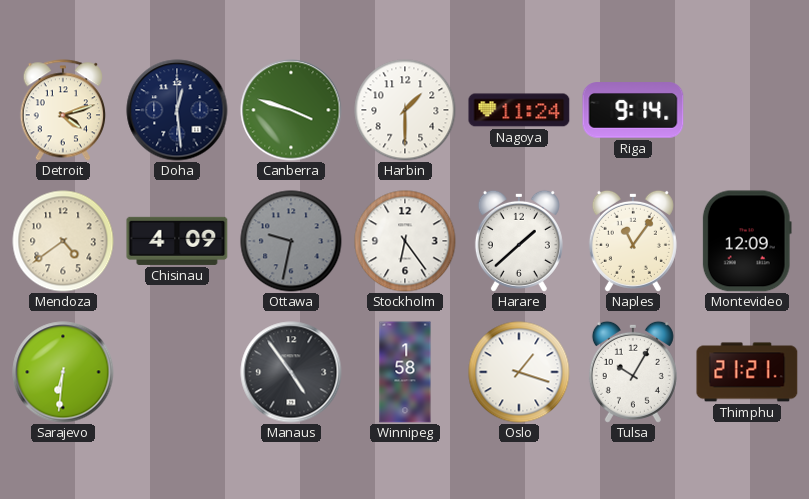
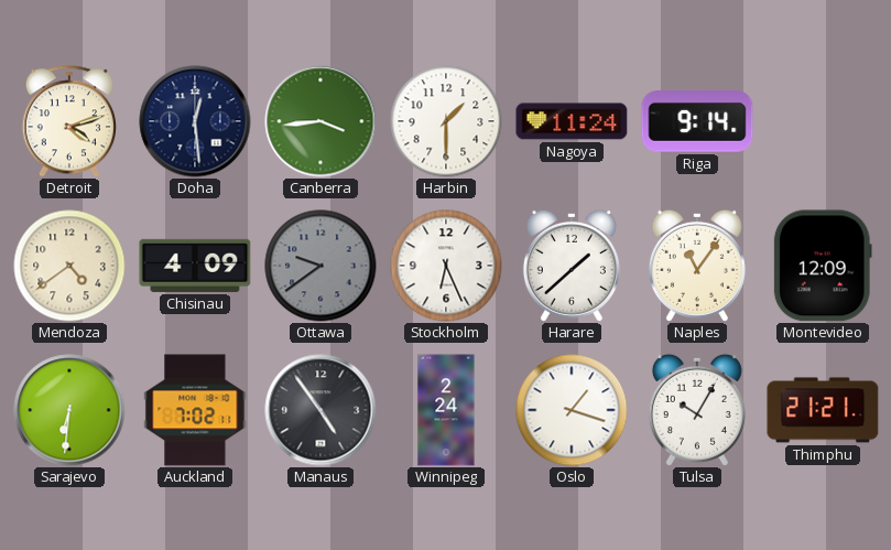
Canberra: 3:48 -> 3:44
Ottawa: 9:32 -> 9:39
Stockholm: 6:24 -> 6:26
Auckland: none -> 7:02
Winnipeg: 1:58 -> 2:24
